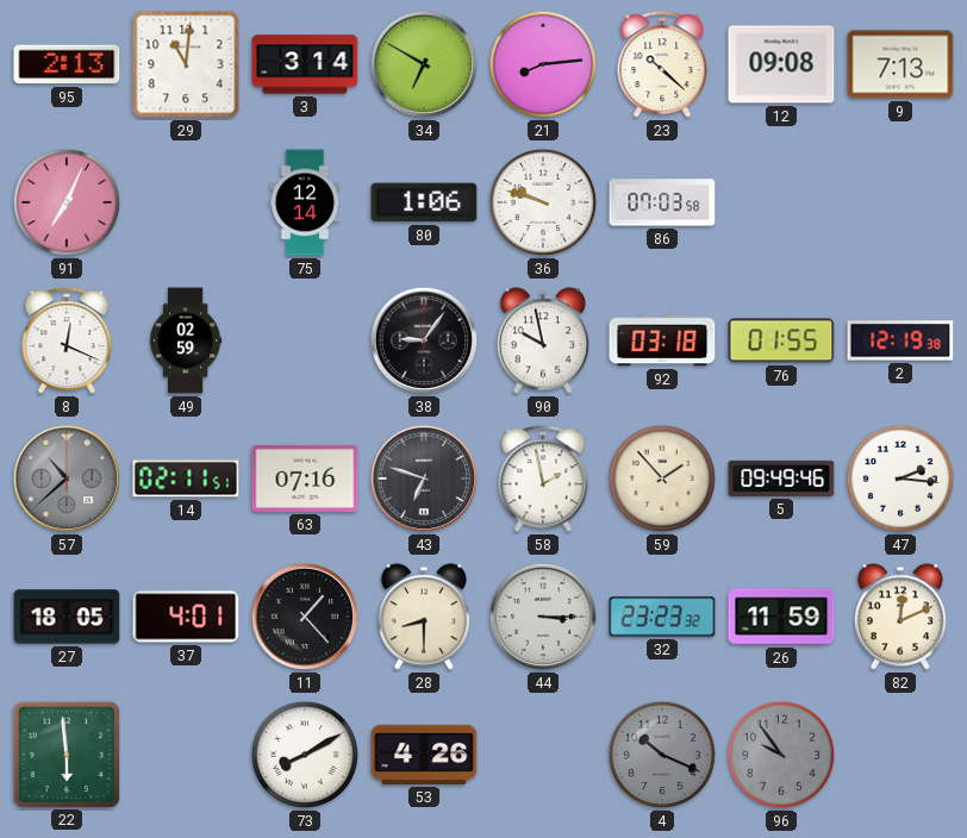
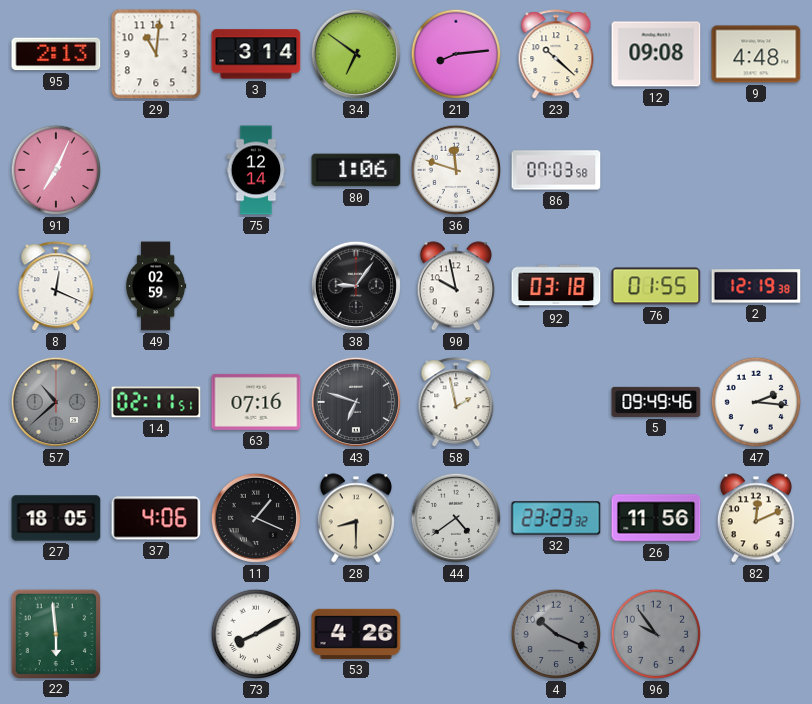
34: 6:50 -> 6:51
9: 7:13 -> 4:48
36: 9:48 -> 11:48
59: 1:53 -> none
37: 4:01 -> 4:06
11: 1:23 -> 1:19
44: 3:15 -> 4:39
26: 11:59 -> 11:56
